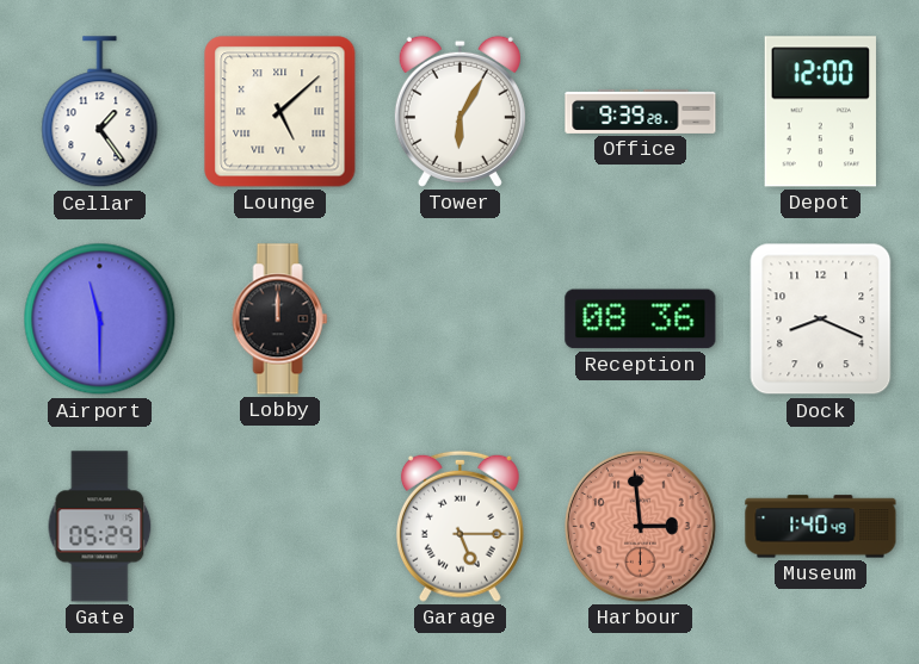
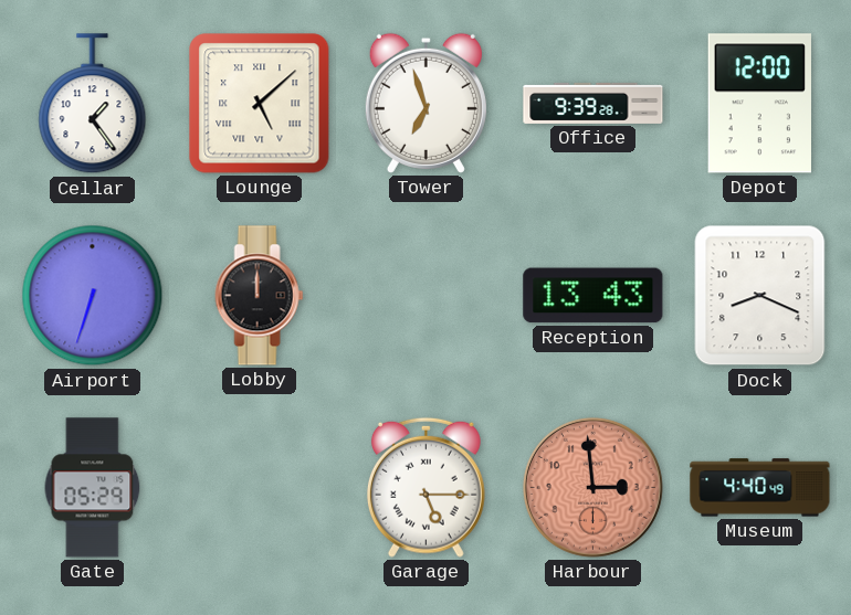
Tower: 6:05 -> 6:57
Airport: 11:30 -> 6:33
Reception: 08:36 -> 13:43
Museum: 1:40 -> 4:40
